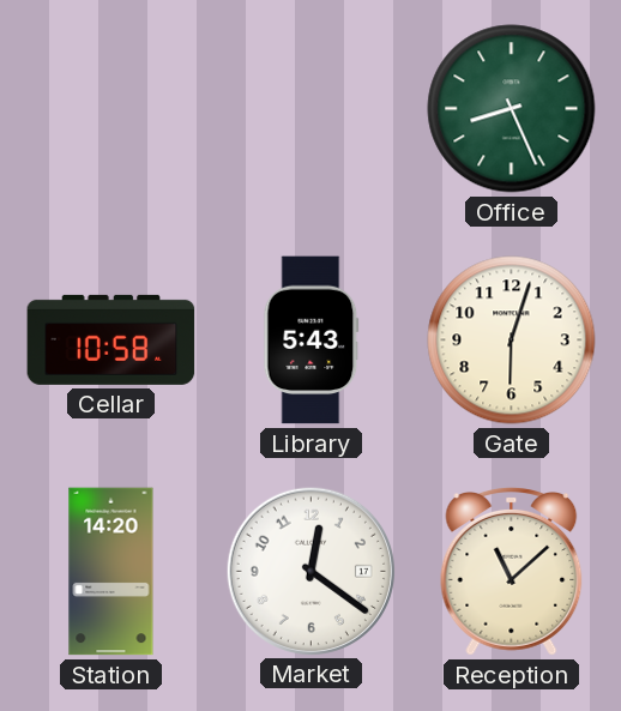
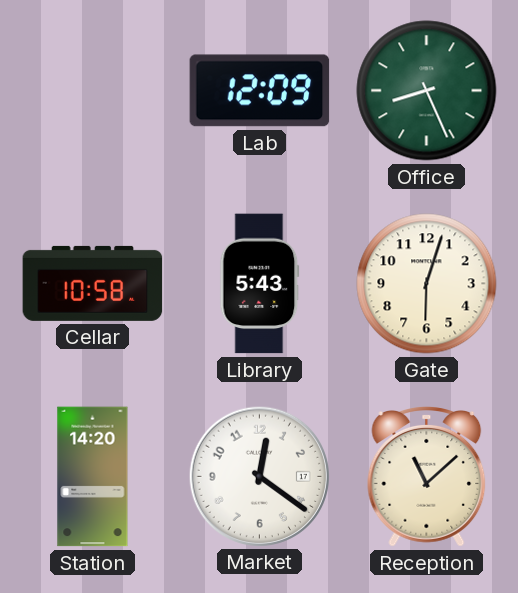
Lab: none -> 12:09
